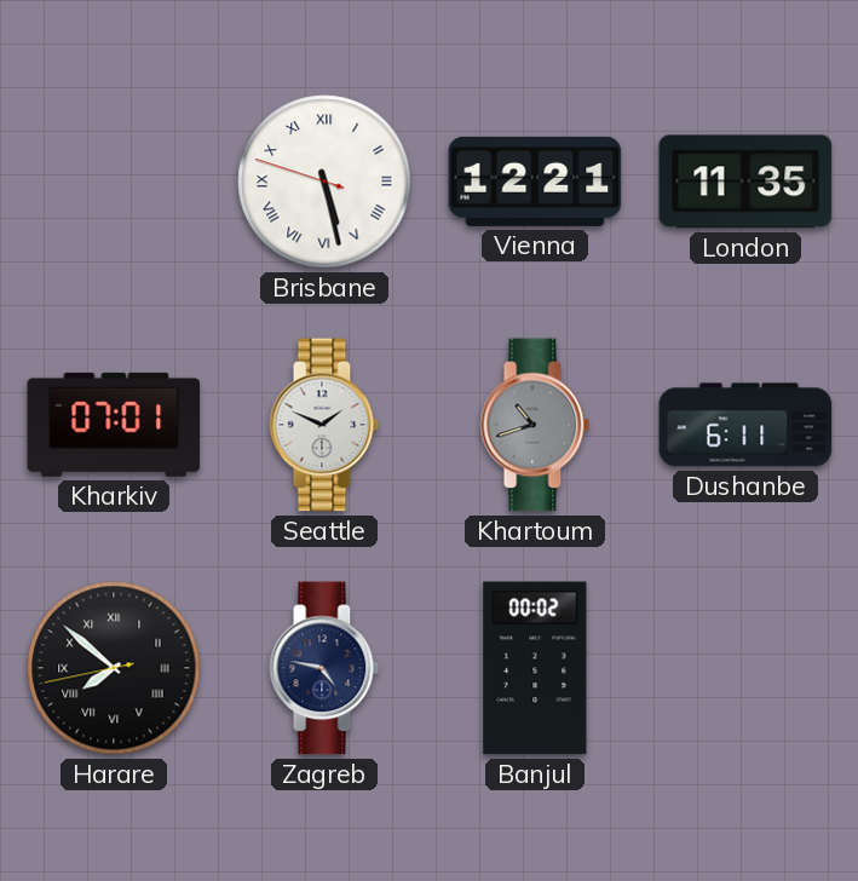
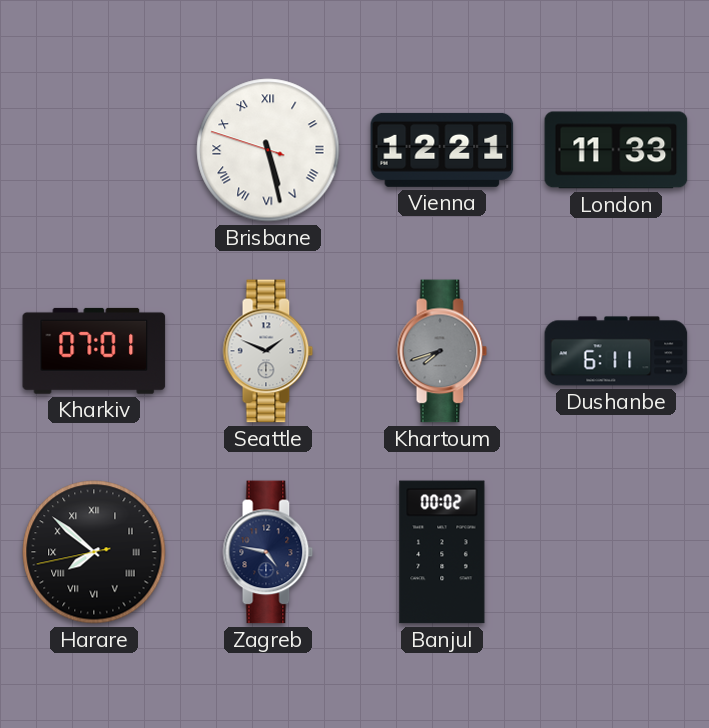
London: 11:35 -> 11:33
Khartoum: 10:42 -> 7:42
